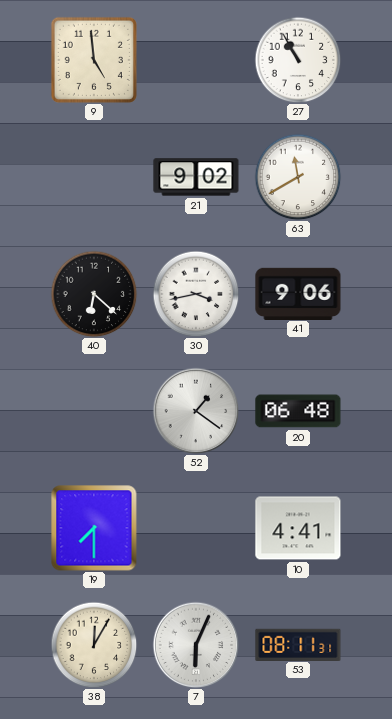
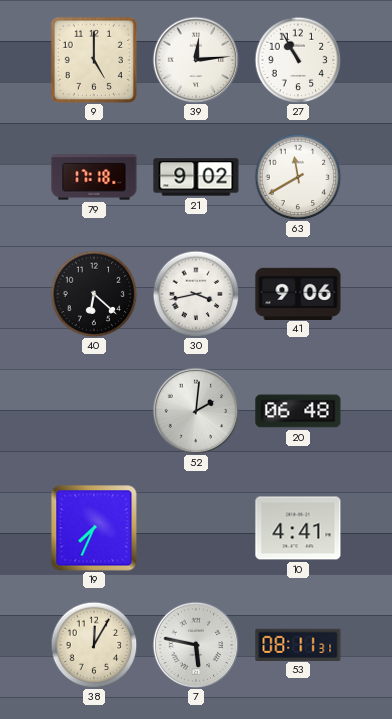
9: 4:59 -> 5:00
39: none -> 12:14
79: none -> 17:18
52: 1:21 -> 2:01
19: 7:30 -> 7:34
7: 6:04 -> 5:47
